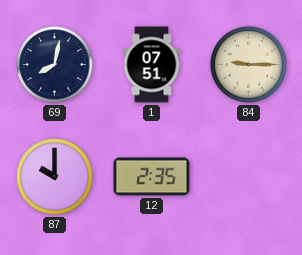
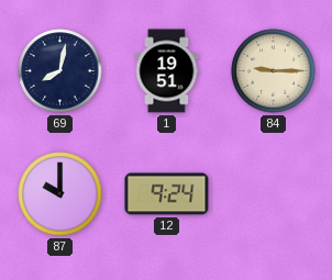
1: 07:51 -> 19:51
12: 2:35 -> 9:24
